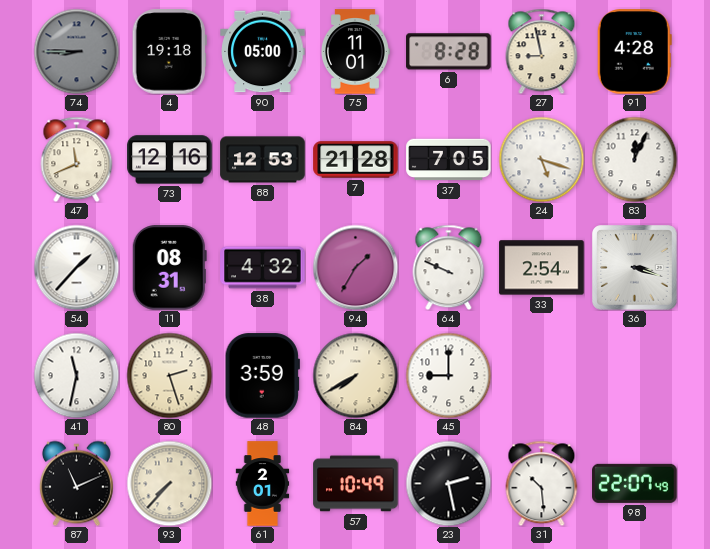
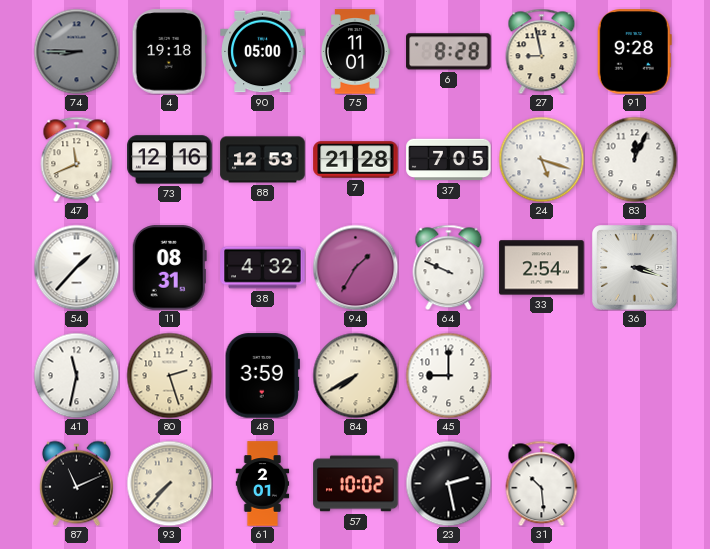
91: 4:28 -> 9:28
57: 10:49 -> 10:02
98: 22:07 -> none
